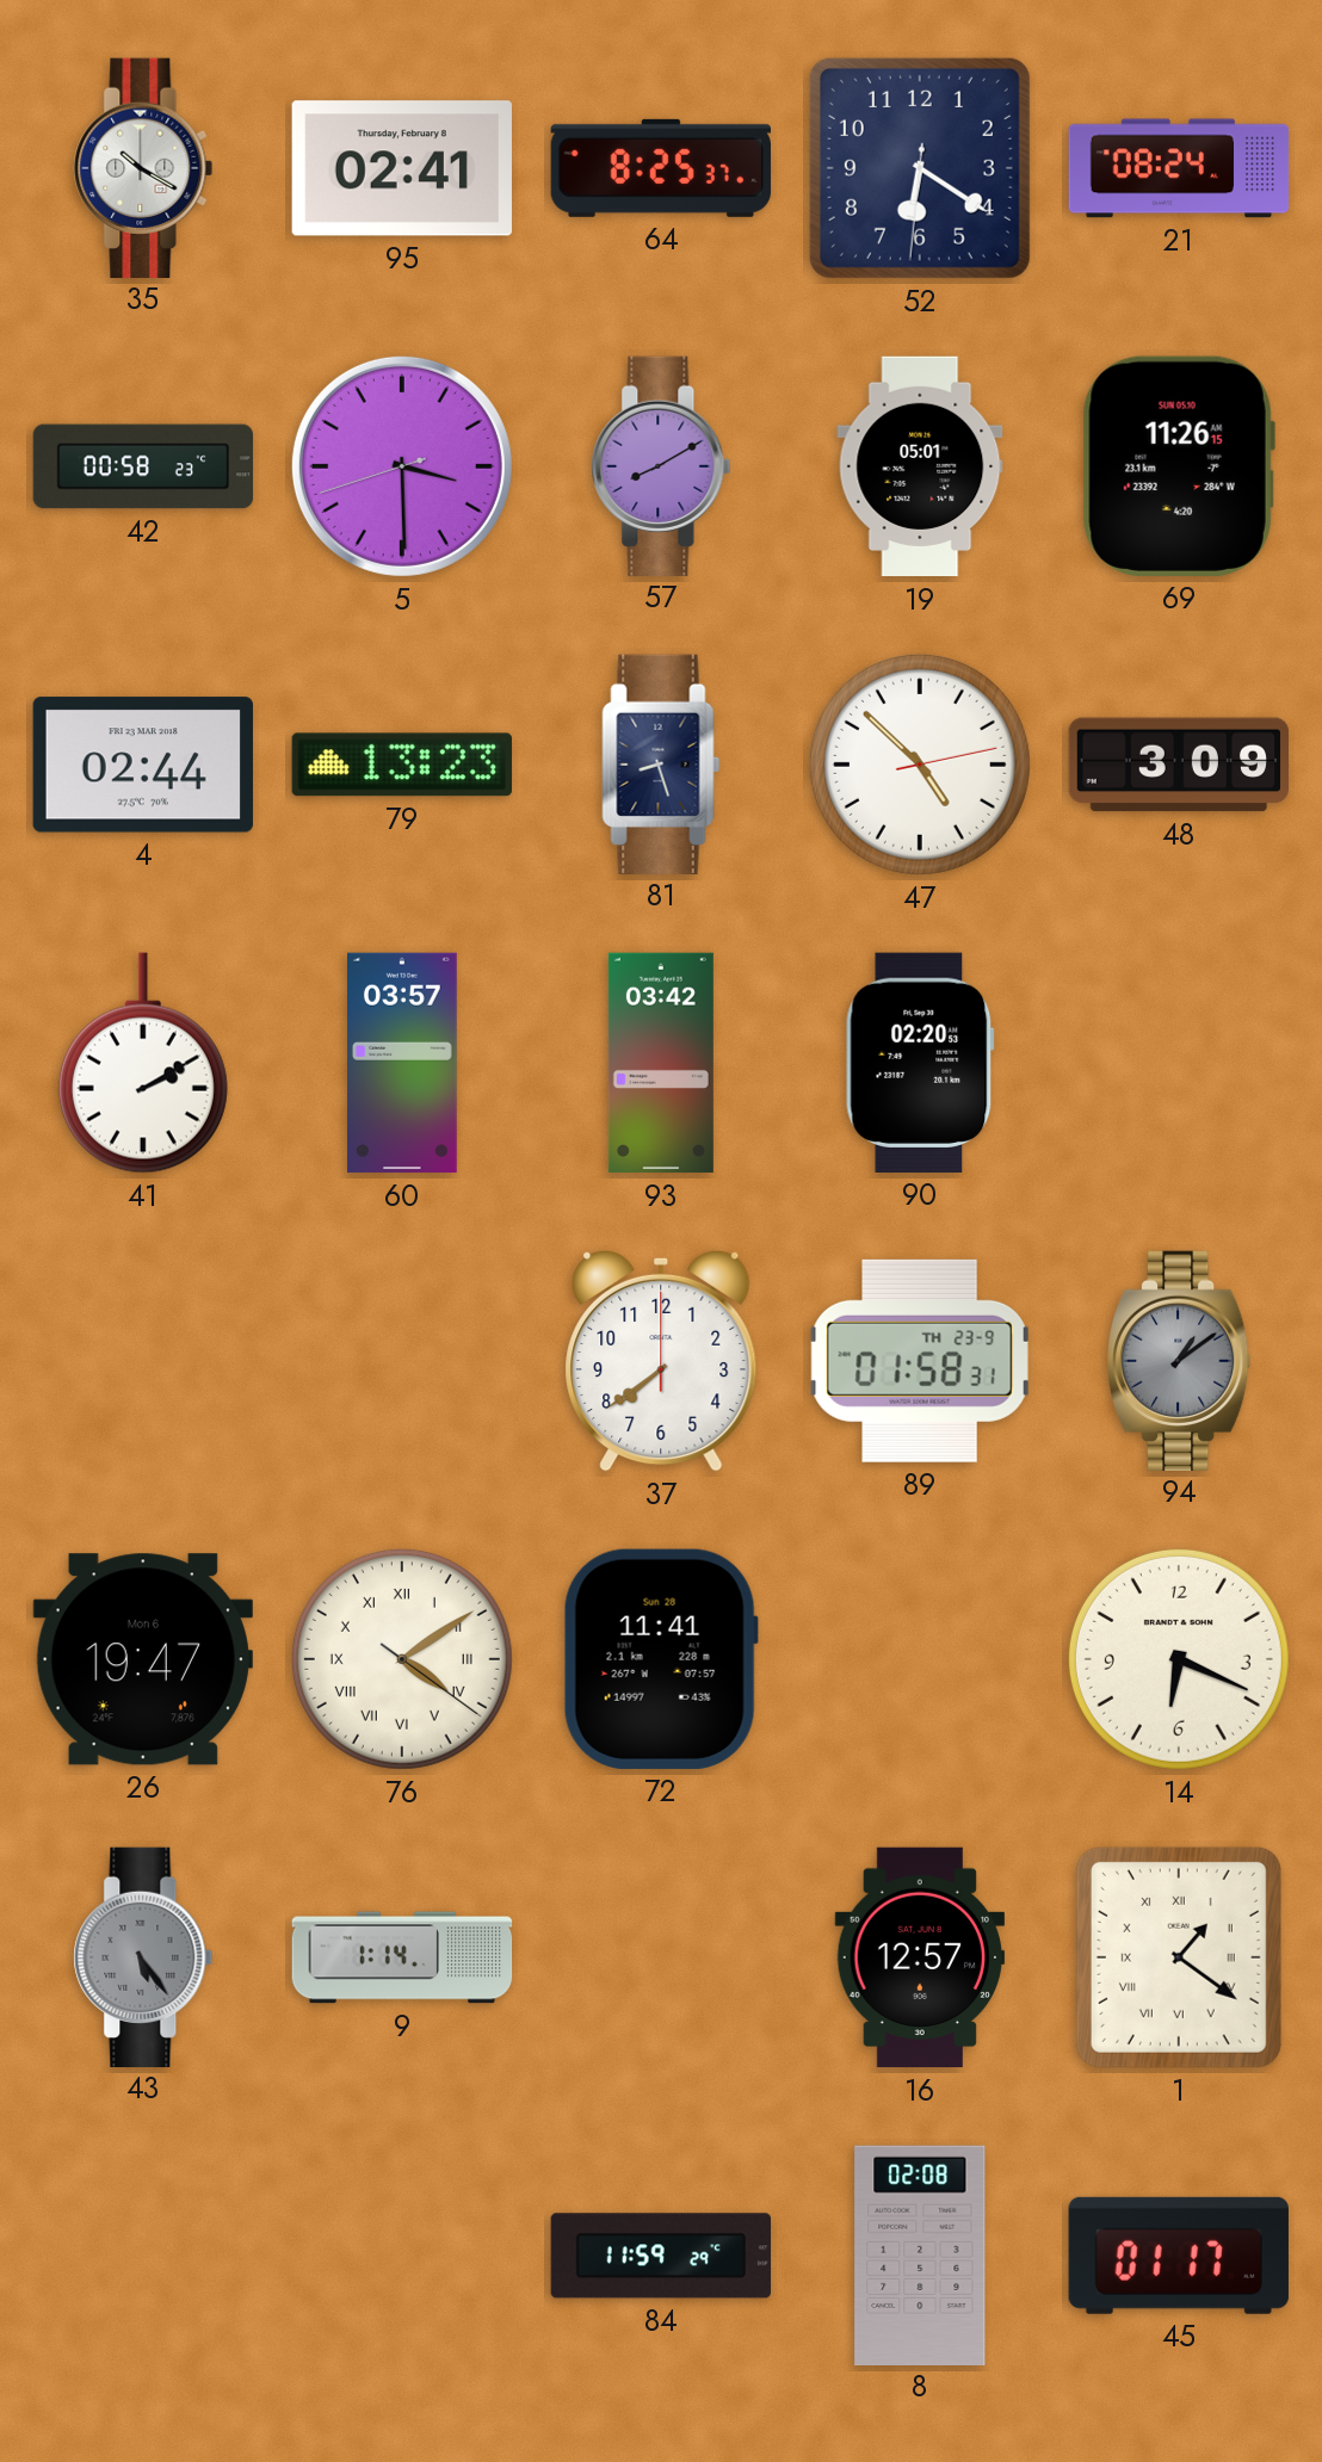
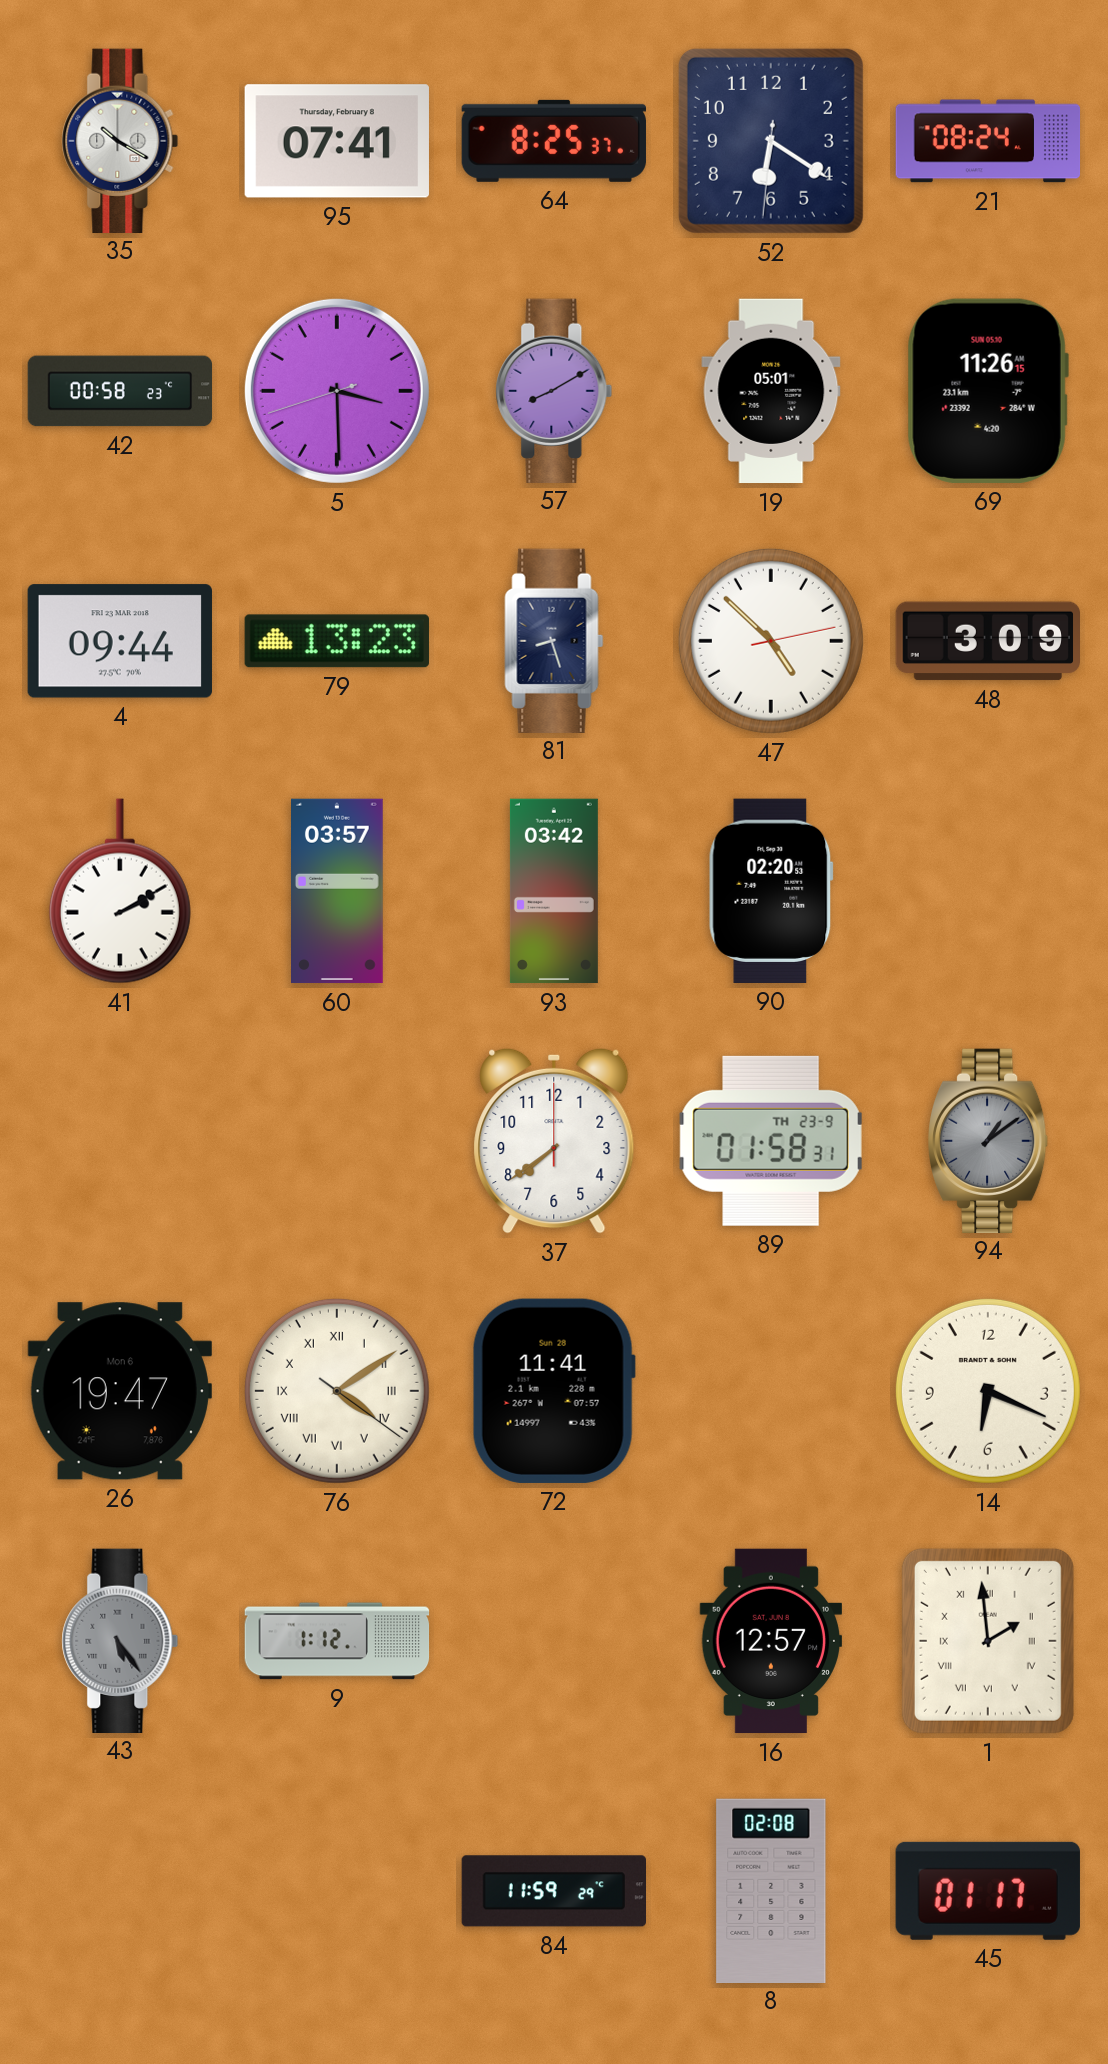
95: 02:41 -> 07:41
4: 02:44 -> 09:44
9: 1:14 -> 1:12
1: 1:21 -> 1:59
